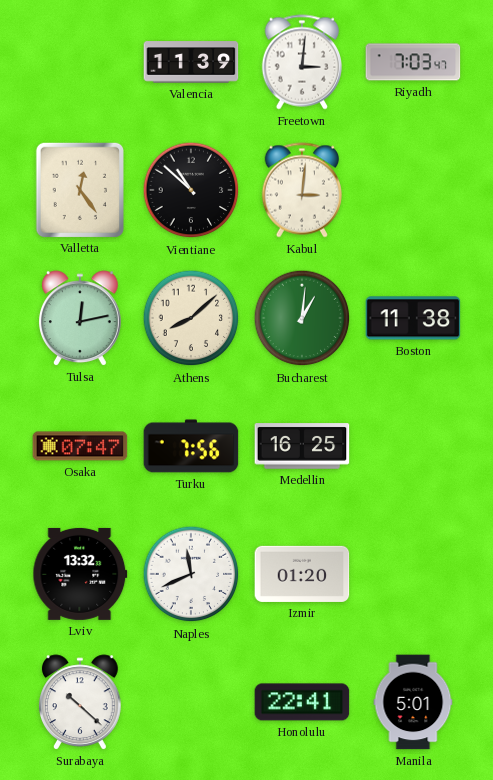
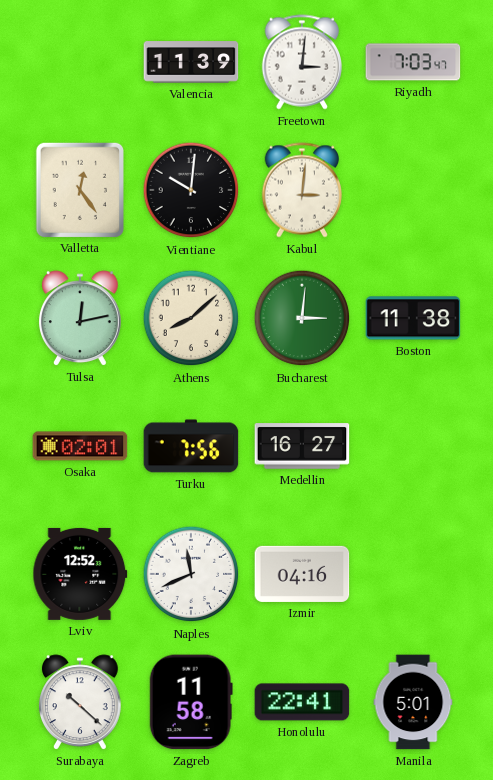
Vientiane: 10:52 -> 10:01
Bucharest: 1:01 -> 3:01
Osaka: 07:47 -> 02:01
Medellin: 16:25 -> 16:27
Lviv: 13:32 -> 12:52
Izmir: 01:20 -> 04:16
Zagreb: none -> 11:58
